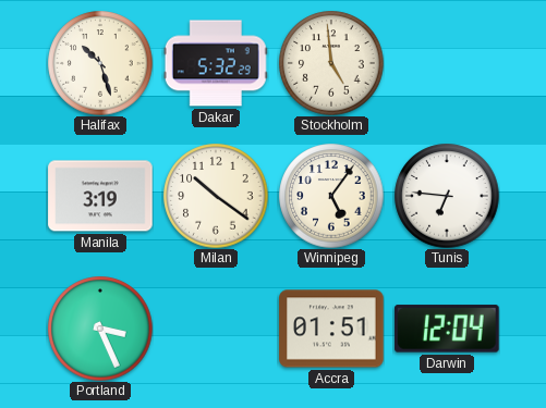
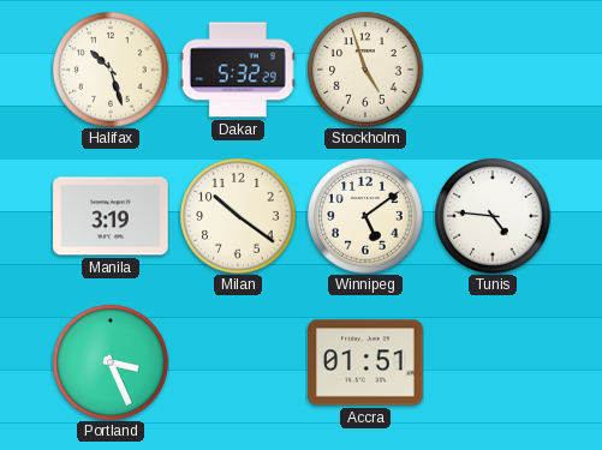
Stockholm: 4:59 -> 4:57
Winnipeg: 5:06 -> 5:09
Tunis: 6:46 -> 4:46
Darwin: 12:04 -> none
